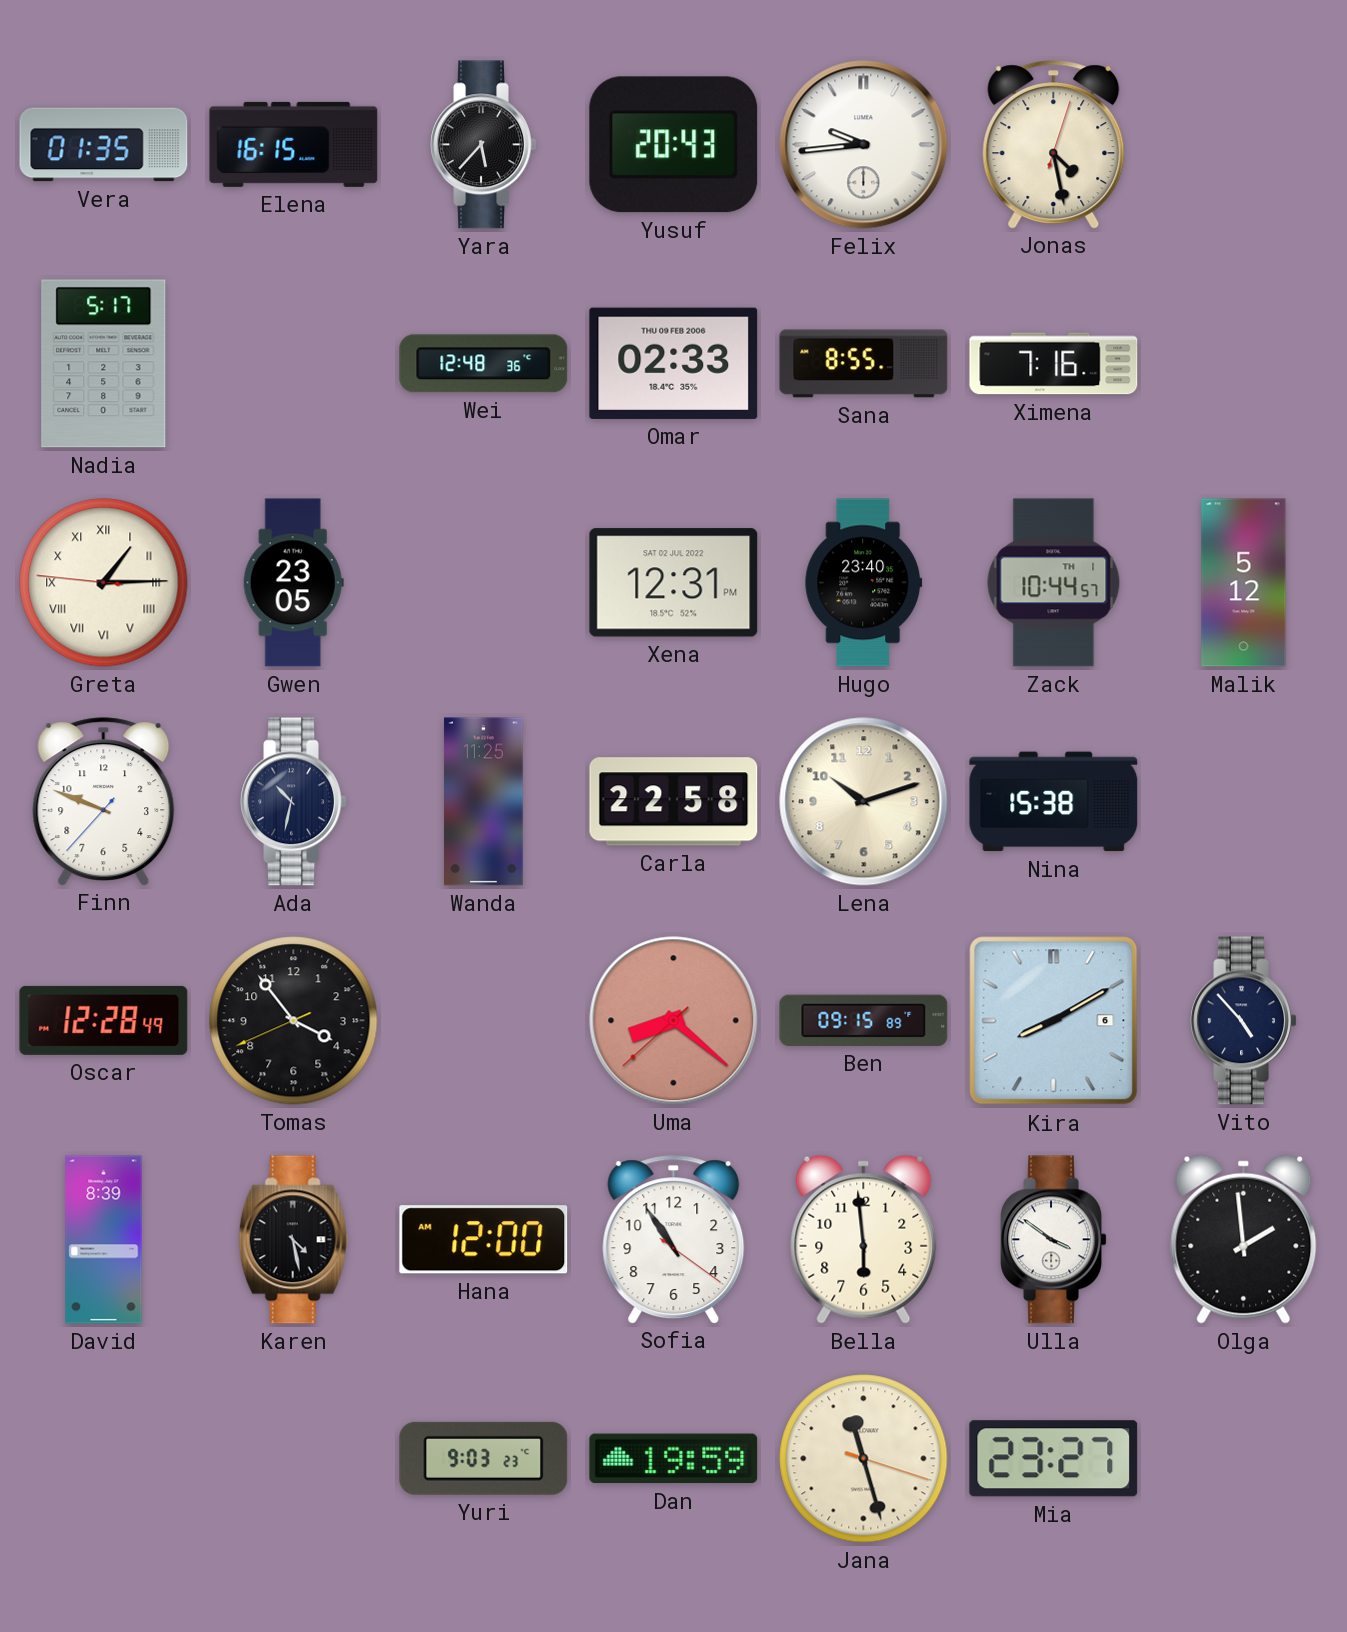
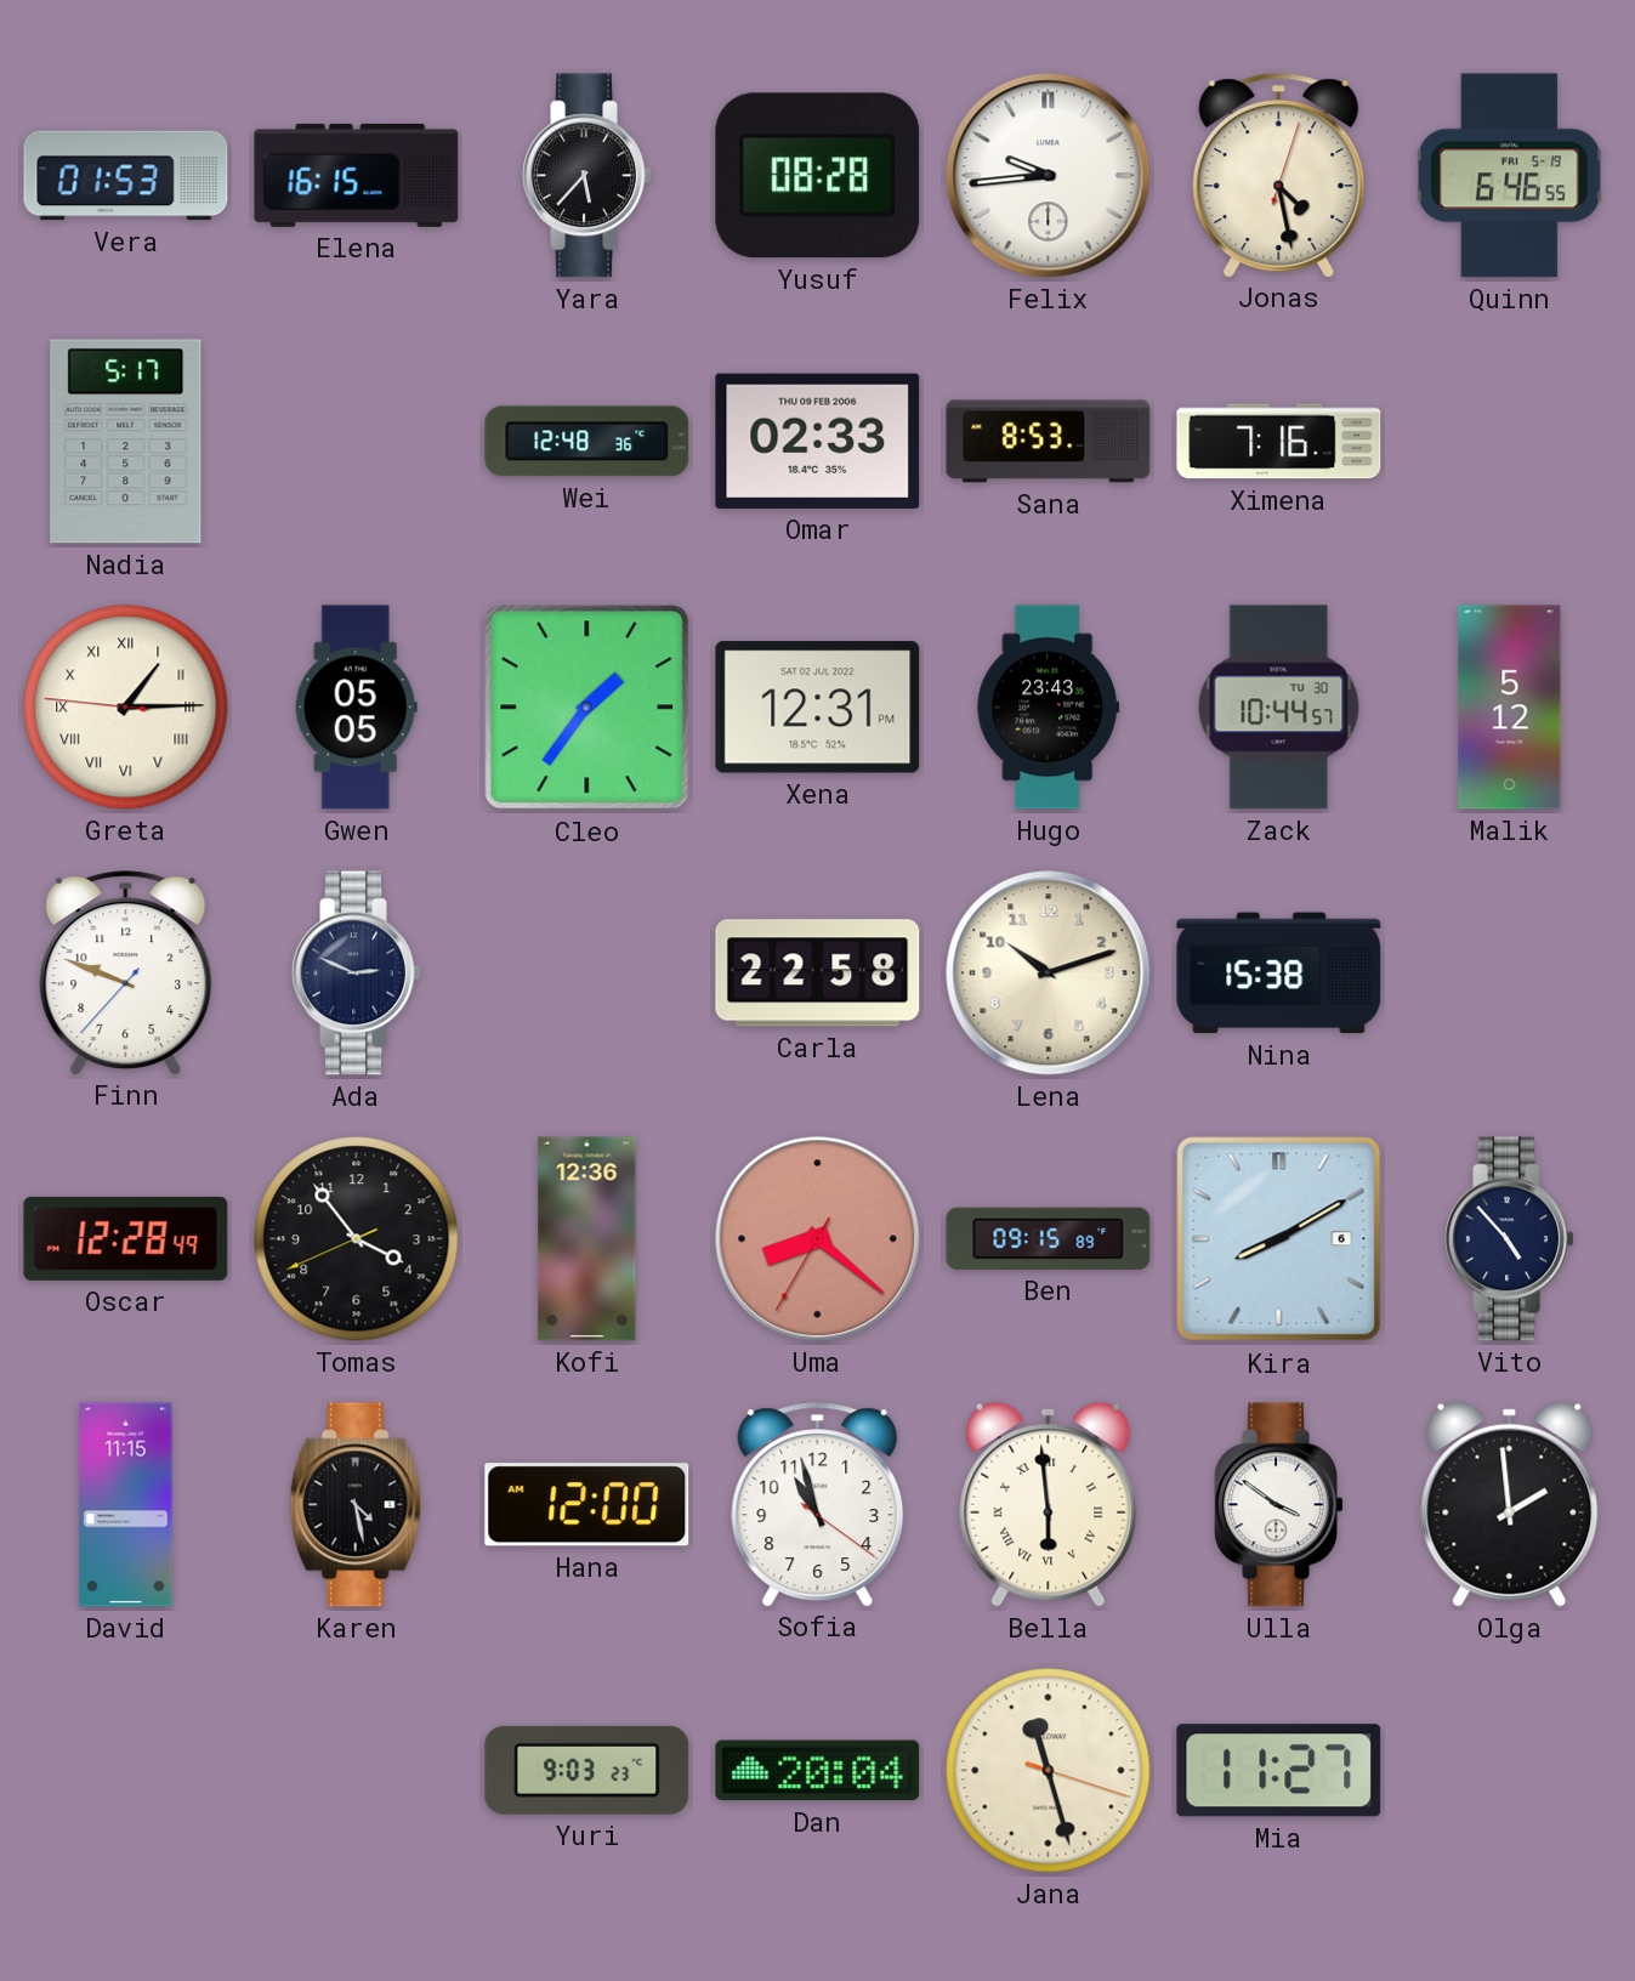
Vera: 01:35 -> 01:53
Yusuf: 20:43 -> 08:28
Quinn: none -> 6:46
Sana: 8:55 -> 8:53
Gwen: 23:05 -> 05:05
Cleo: none -> 1:36
Hugo: 23:40 -> 23:43
Zack date: TH 1 -> TU 30
Ada: 10:32 -> 2:49
Wanda: 11:25 -> none
Kofi: none -> 12:36
Uma: 8:21:38 -> 8:21:35
David: 8:39 -> 11:15
Sofia: 10:54 -> 10:57
Bella numerals: Arabic -> Roman
Dan: 19:59 -> 20:04
Mia: 23:27 -> 11:27
